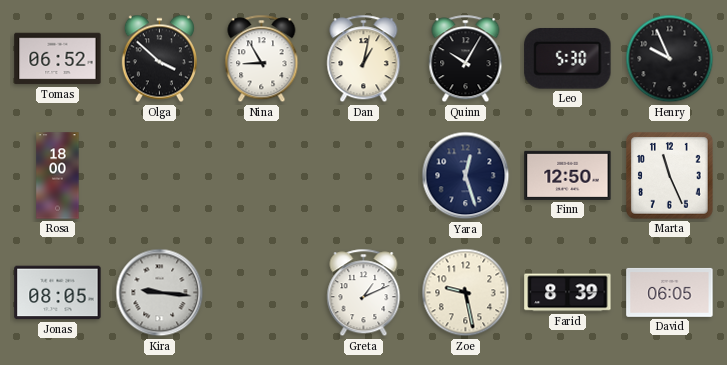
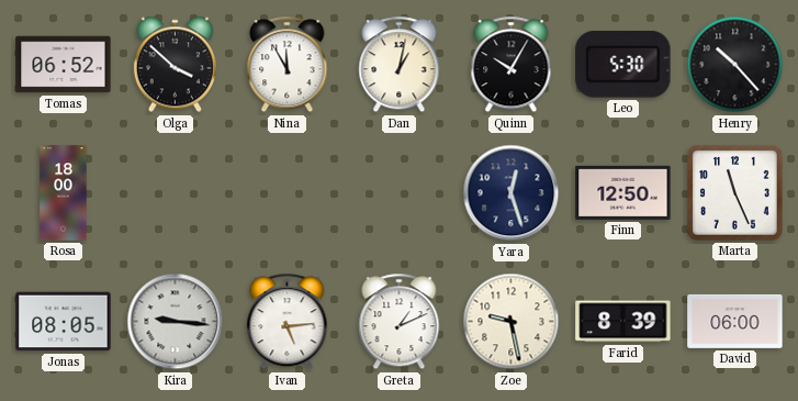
Nina: 8:55 -> 11:55
Henry: 9:56 -> 10:23
Ivan: none -> 5:14
David: 06:05 -> 06:00
